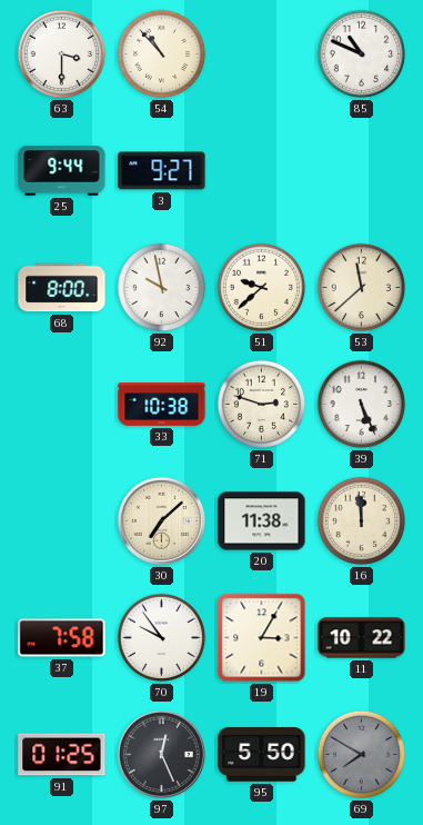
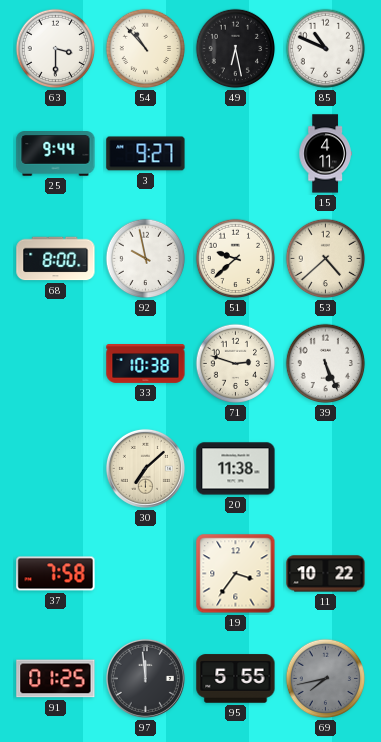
49: none -> 6:28
15: none -> 4:11
53: 11:38 -> 4:38
16: 11:59 -> none
70: 9:54 -> none
19: 3:05 -> 3:36
97: 12:26 -> 11:59
95: 5:50 -> 5:55
69: 7:50 -> 7:43
